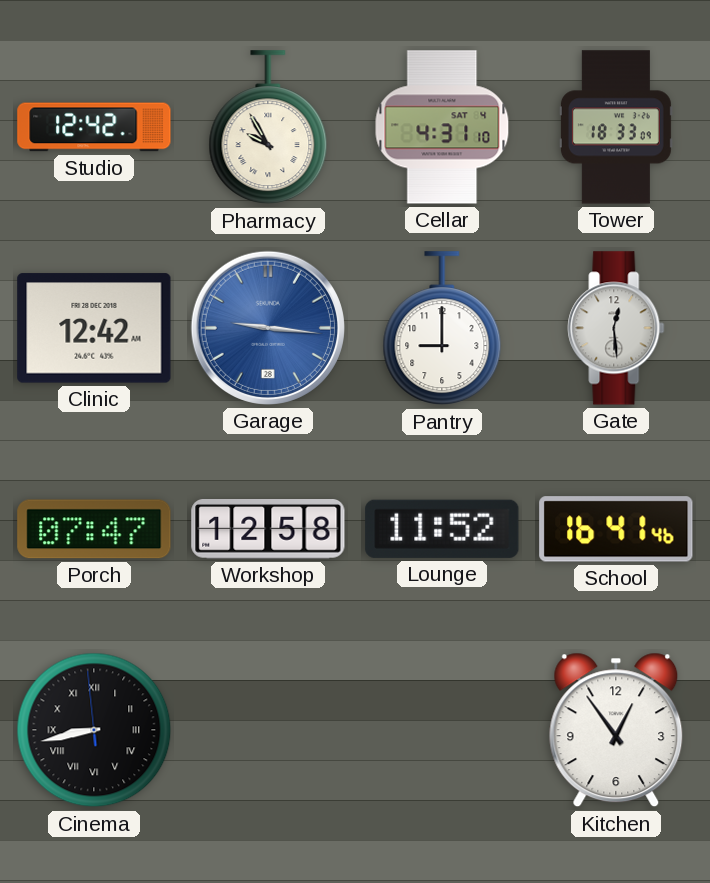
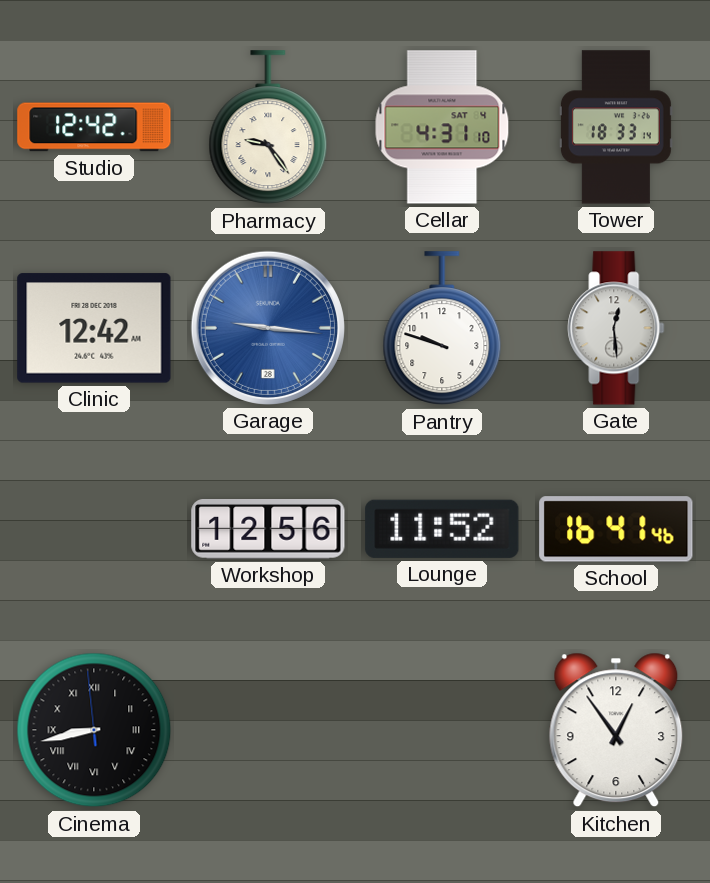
Pharmacy: 9:55 -> 9:24
Tower: 18:33:09 -> 18:33:14
Pantry: 9:00 -> 9:48
Porch: 07:47 -> none
Workshop: 12:58 -> 12:56
